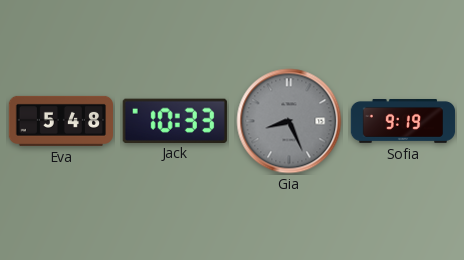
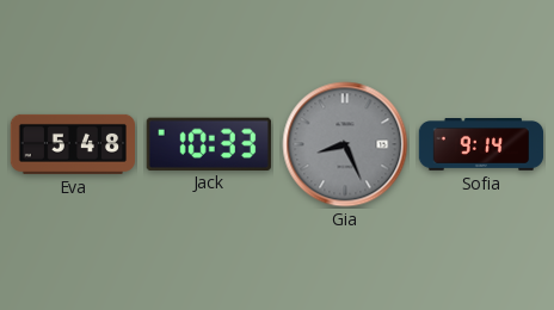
Sofia: 9:19 -> 9:14
